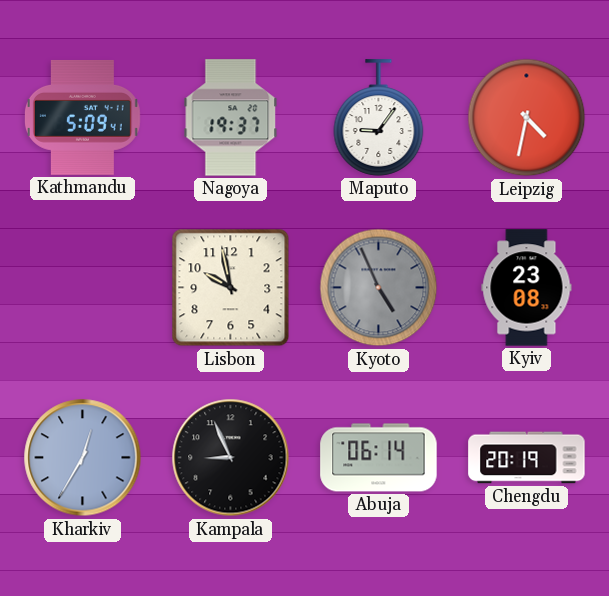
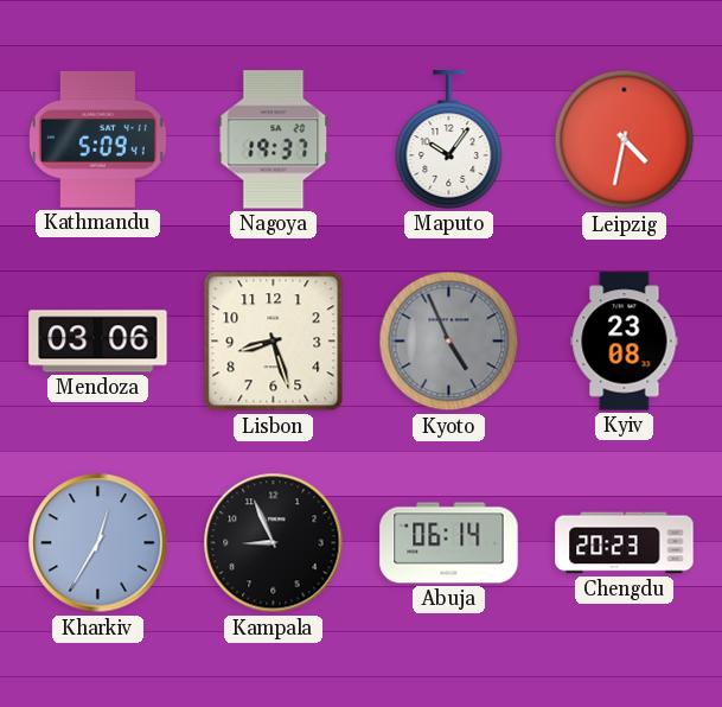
Maputo: 9:06 -> 10:06
Mendoza: none -> 03:06
Lisbon: 9:58 -> 8:27
Chengdu: 20:19 -> 20:23
